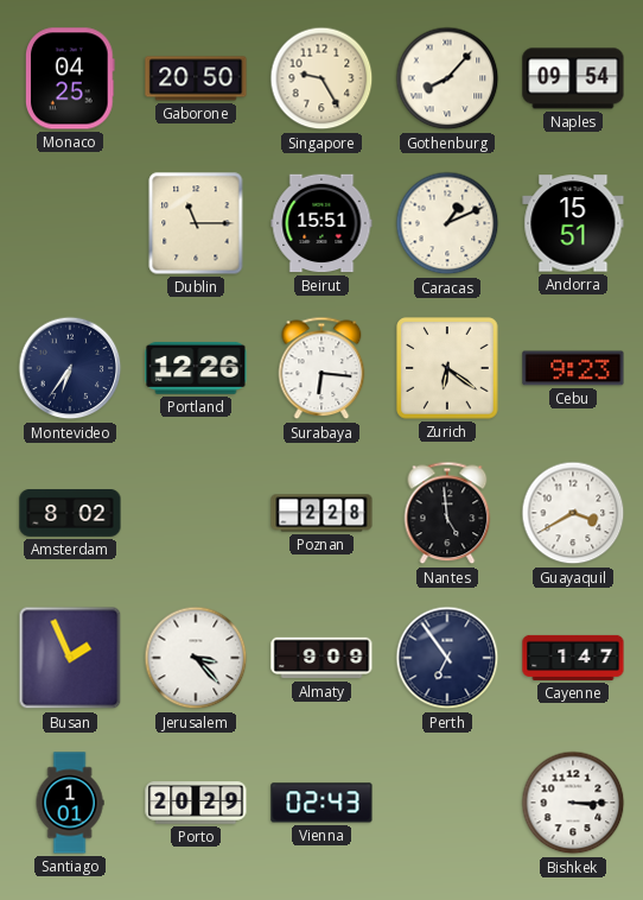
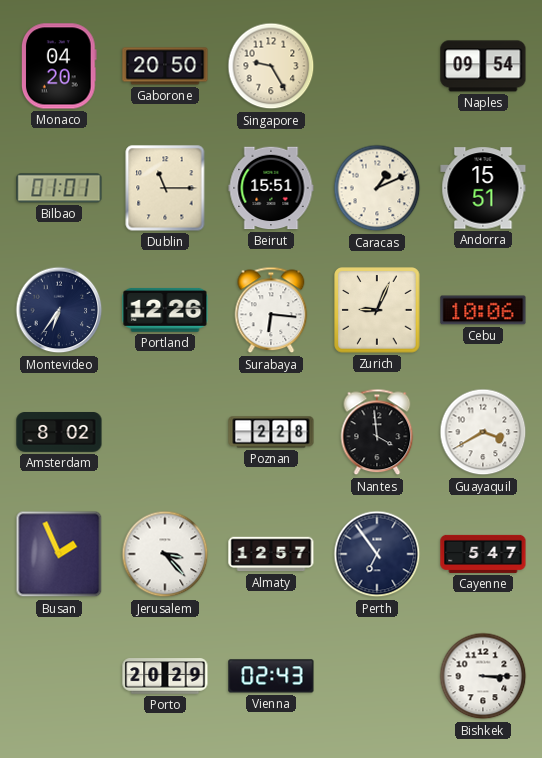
Monaco: 04:25 -> 04:20
Gothenburg: 8:07 -> none
Bilbao: none -> 01:01
Zurich: 6:21 -> 9:04
Cebu: 9:23 -> 10:06
Nantes: 4:59 -> 3:59
Almaty: 9:09 -> 12:57
Cayenne: 1:47 -> 5:47
Santiago: 1:01 -> none
